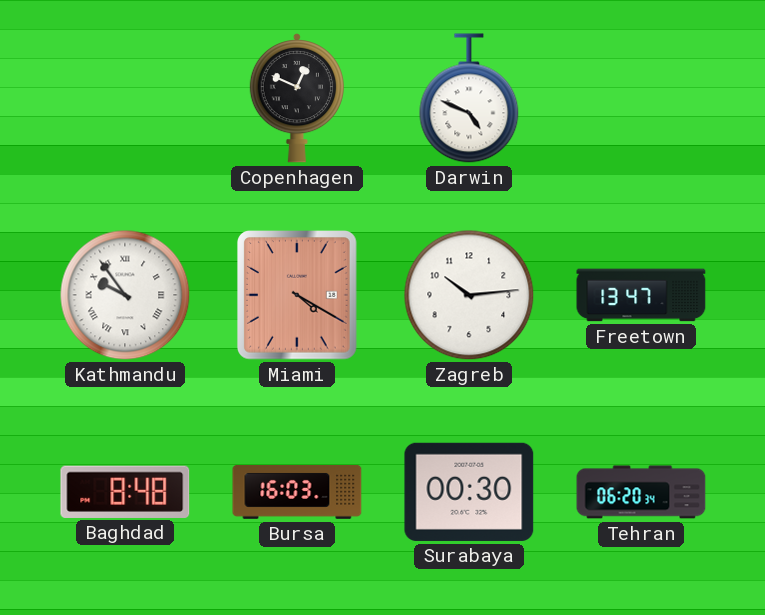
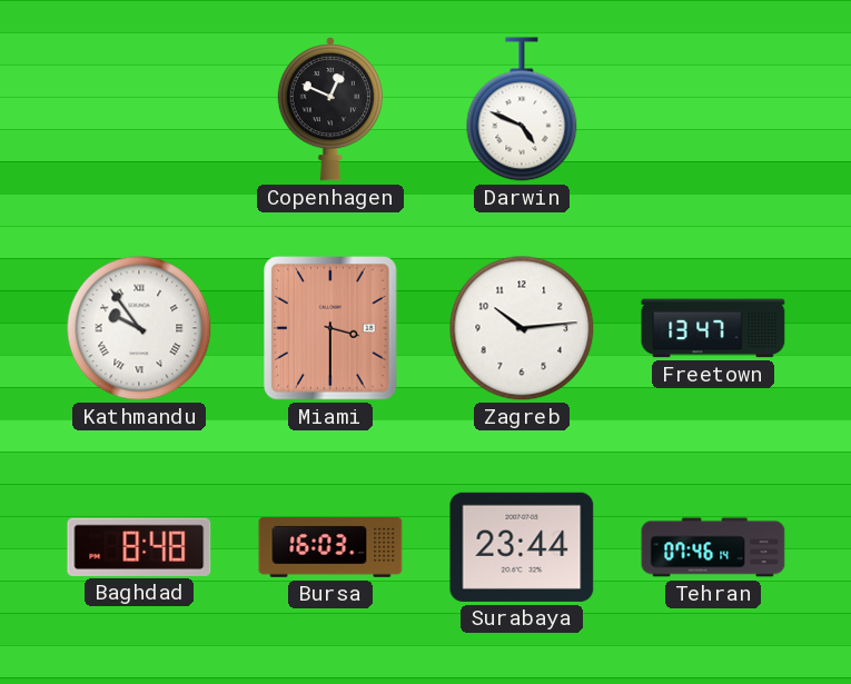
Miami: 4:20 -> 3:30
Surabaya: 00:30 -> 23:44
Tehran: 06:20 -> 07:46
